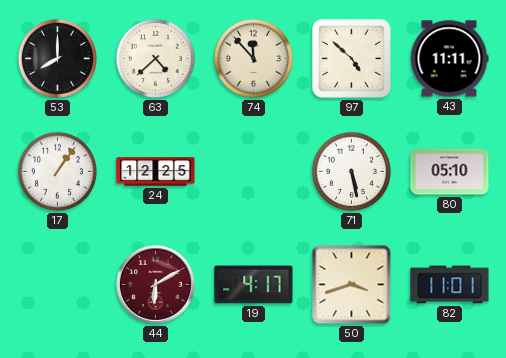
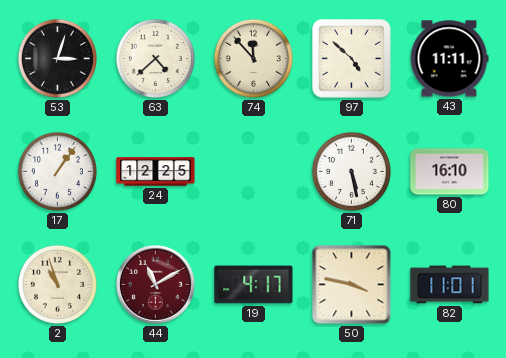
53: 8:00 -> 3:03
80: 05:10 -> 16:10
2: none -> 10:57
44: 6:10 -> 11:10
50: 3:42 -> 3:47
